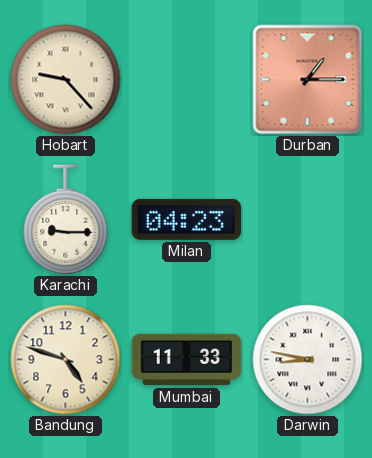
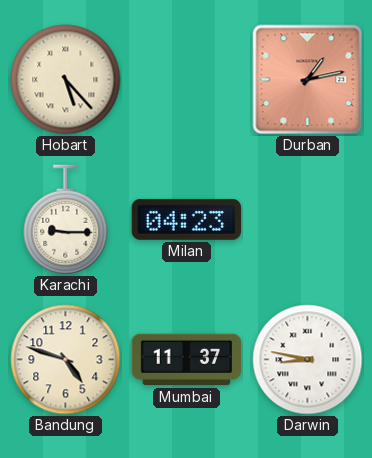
Hobart: 9:23 -> 5:23
Durban: 1:15 -> 1:13
Mumbai: 11:33 -> 11:37
